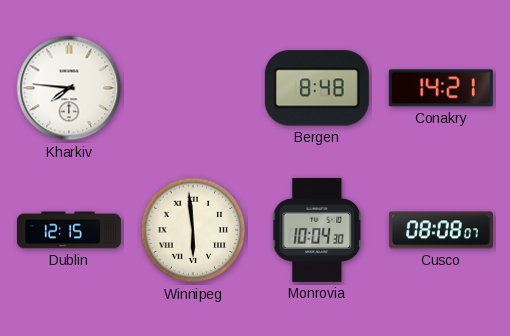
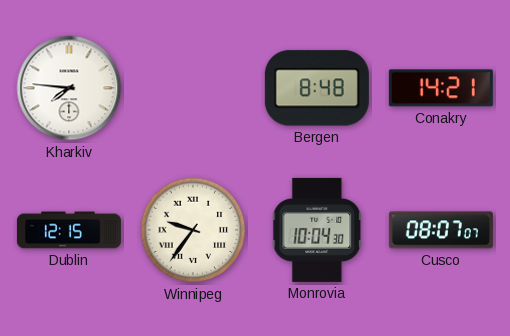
Winnipeg: 5:59 -> 9:36
Cusco: 08:08 -> 08:07
